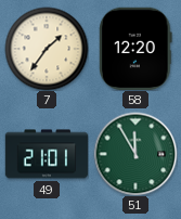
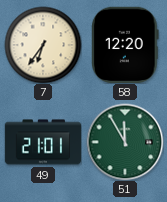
7: 1:36 -> 6:36
